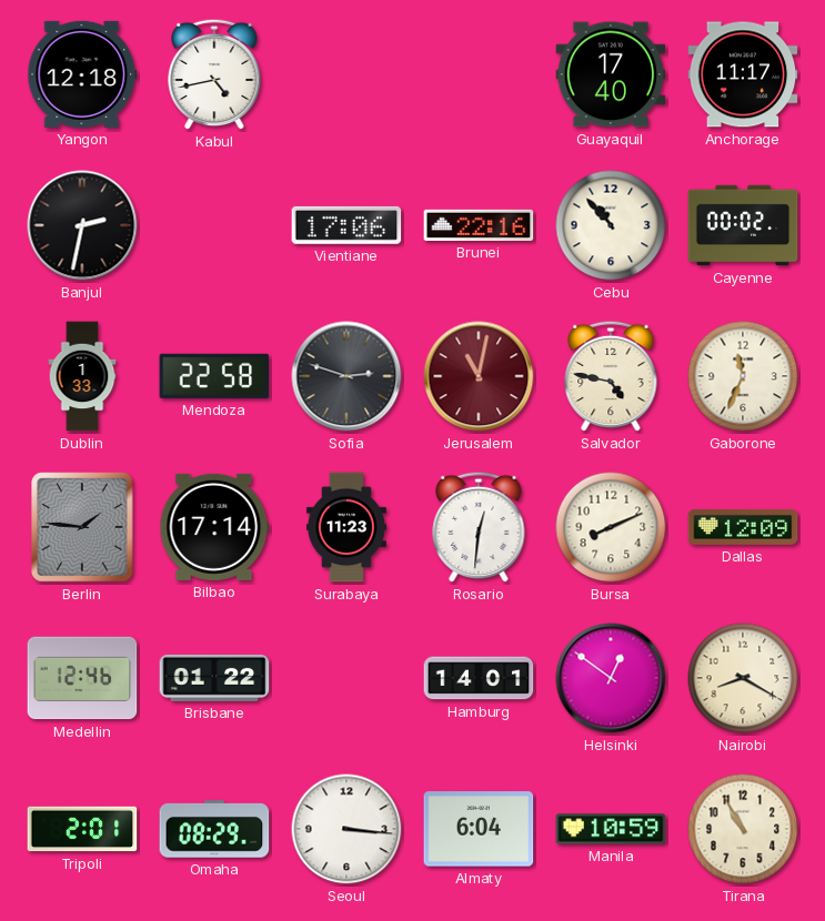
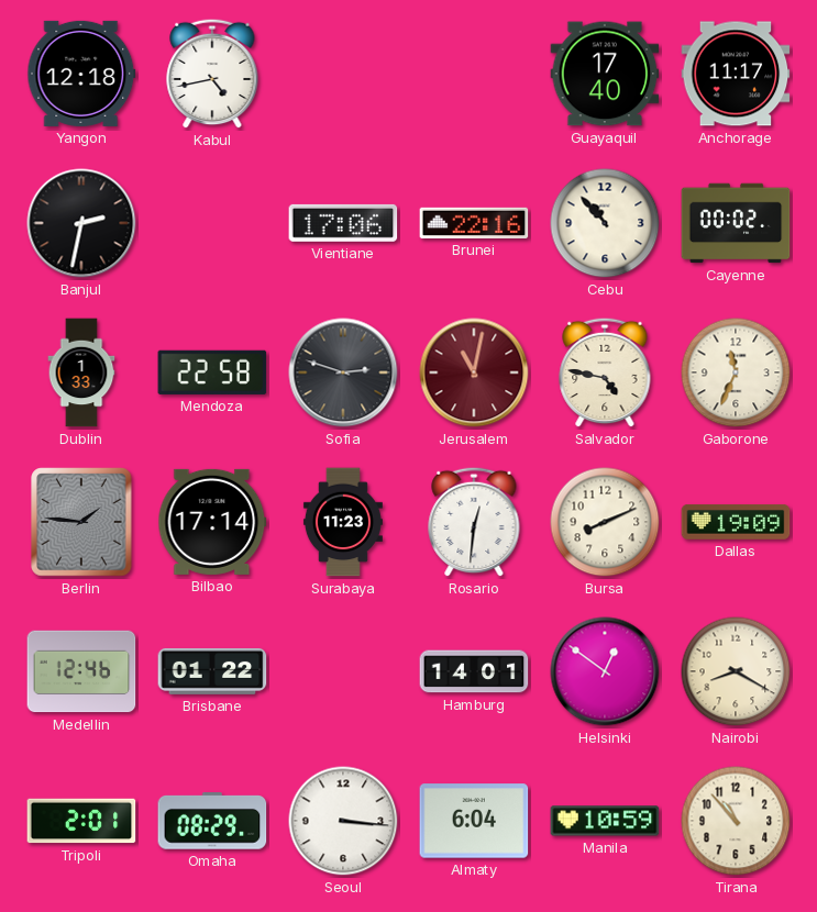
Dallas: 12:09 -> 19:09
Tirana: 10:55 -> 10:53
